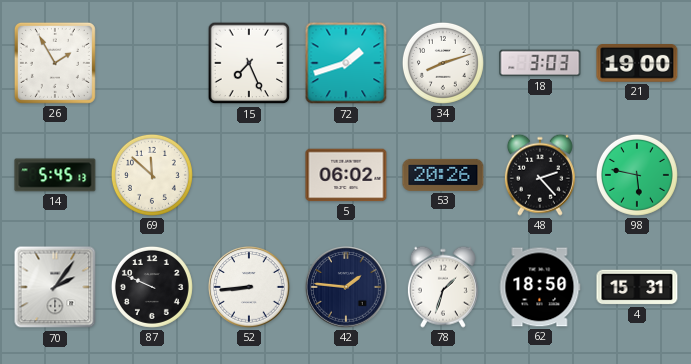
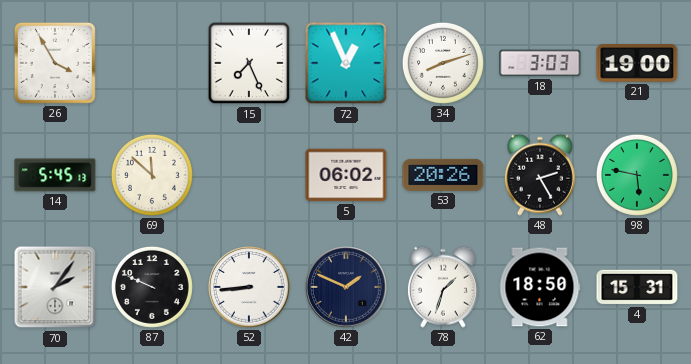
26: 1:55 -> 3:55
72: 1:42 -> 12:56
48: 2:23 -> 2:25
42: 1:46 -> 1:49
